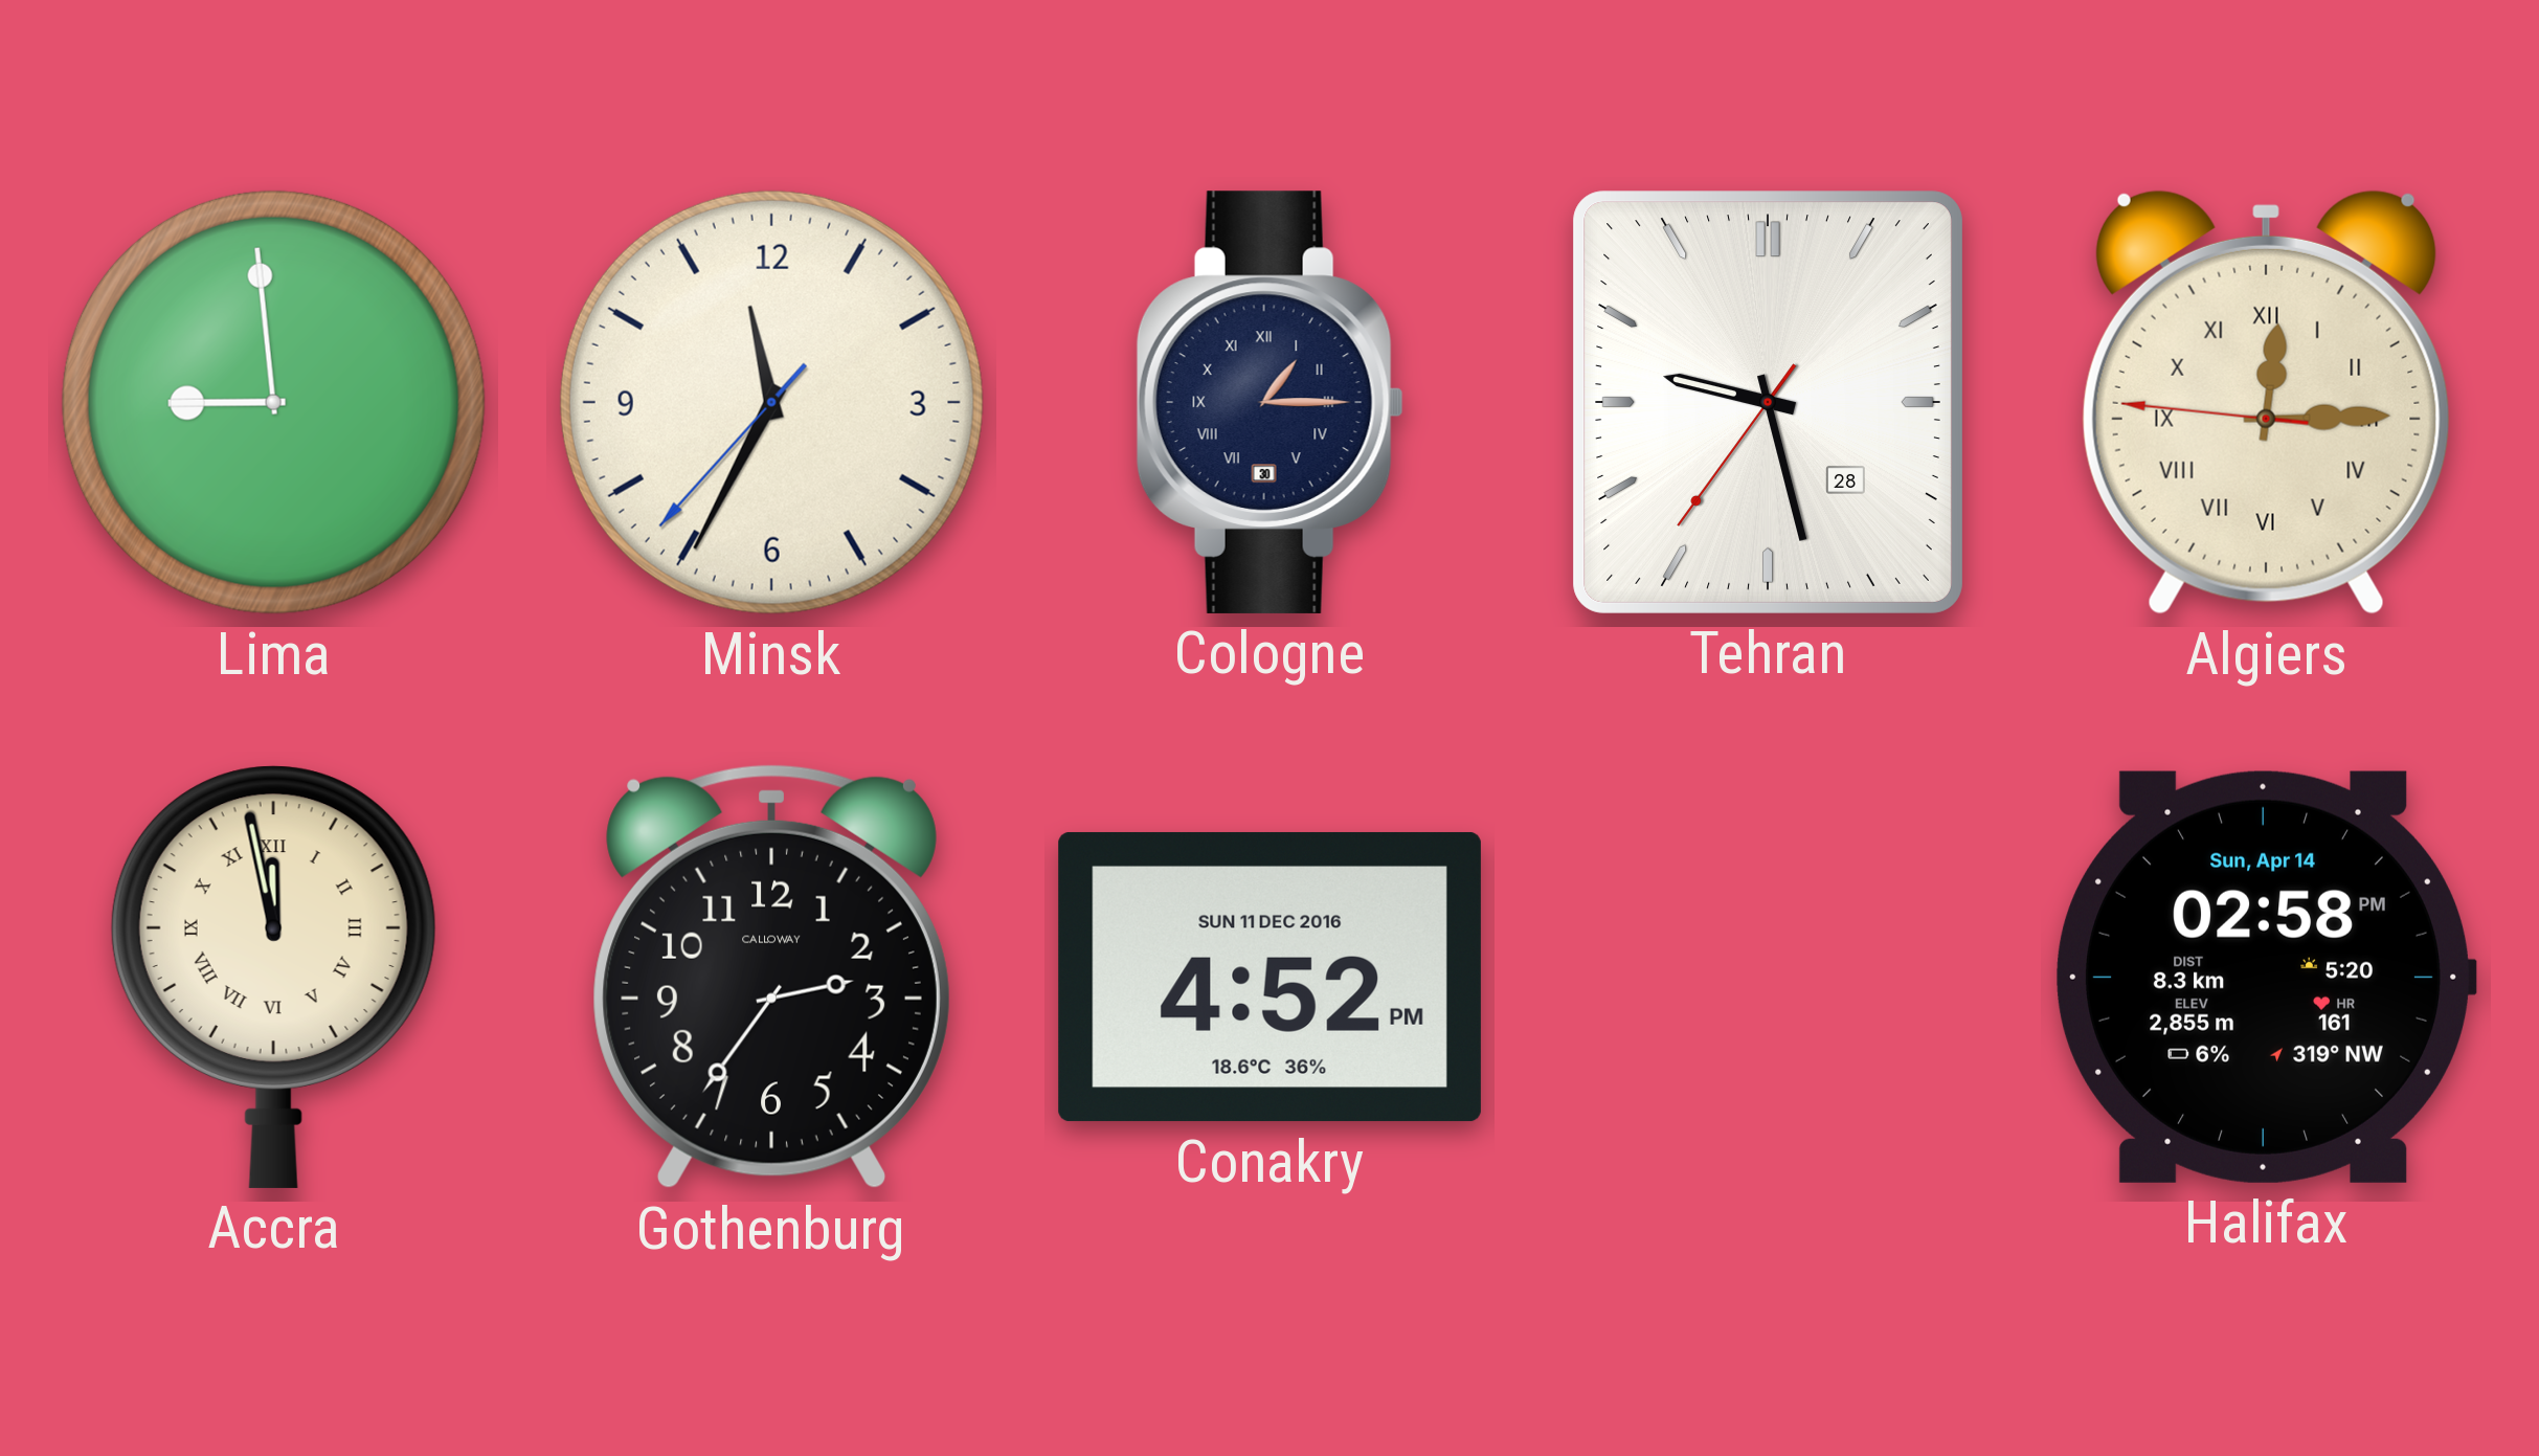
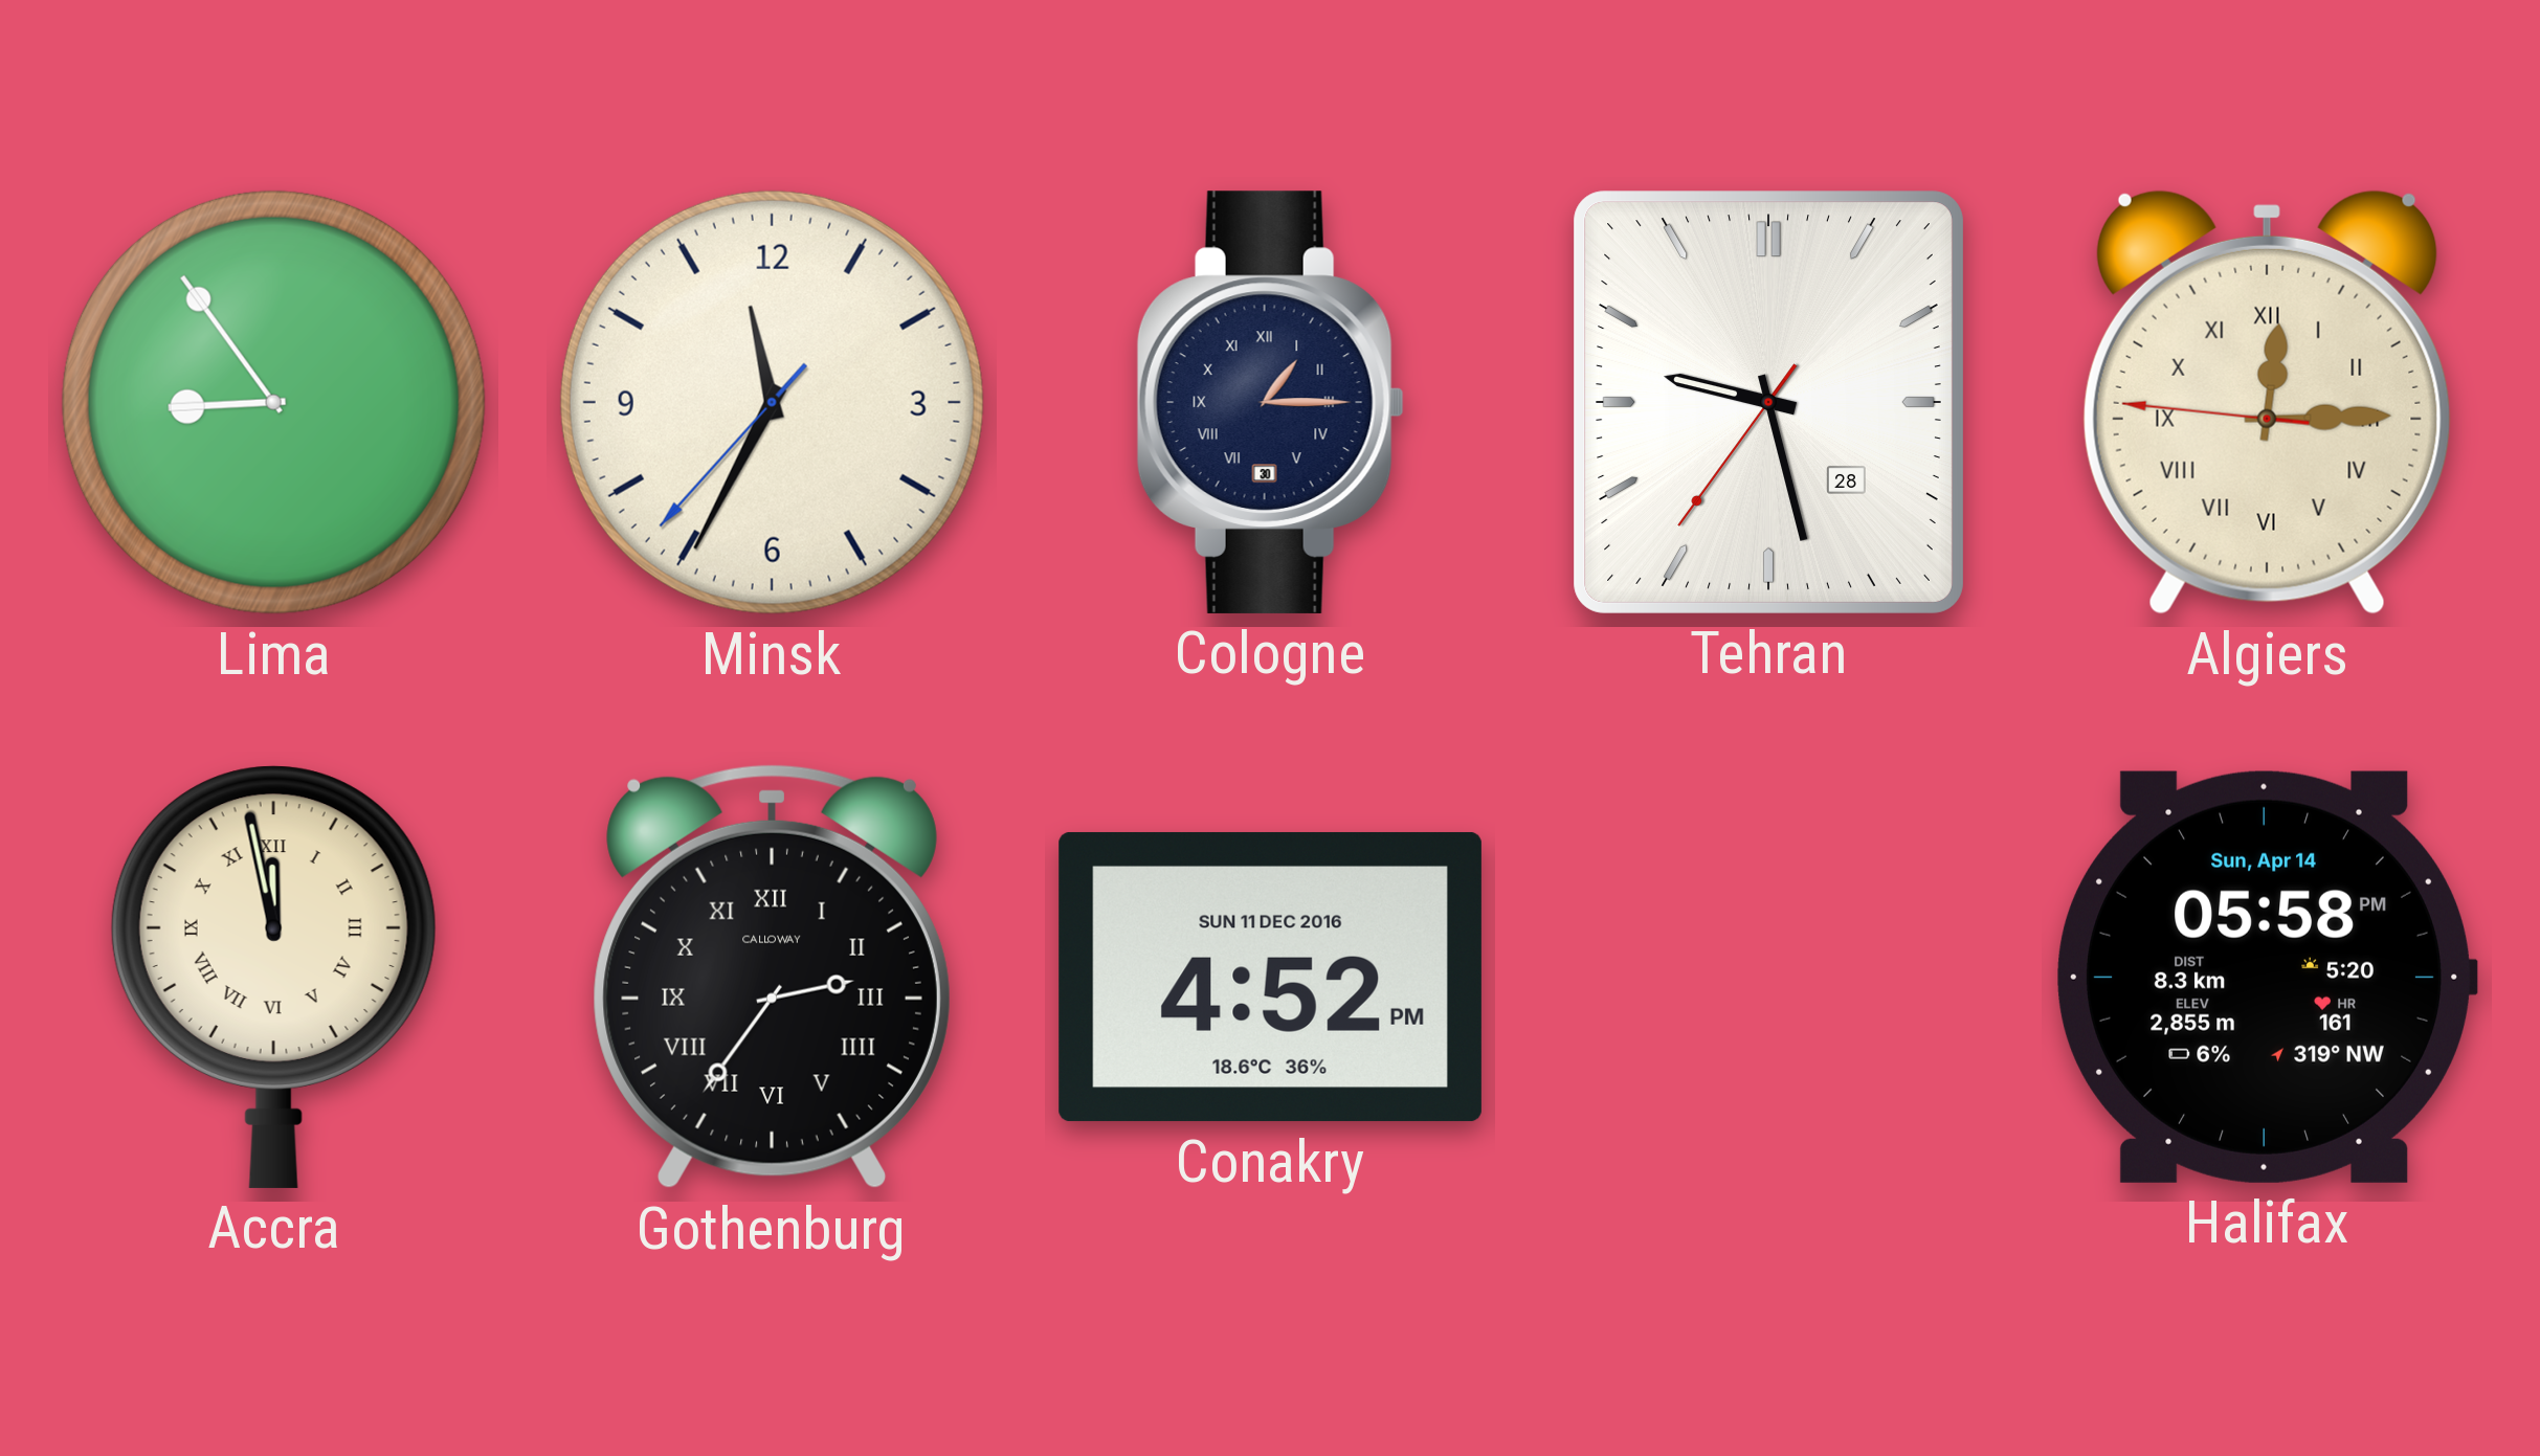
Lima: 8:59 -> 8:54
Gothenburg numerals: Arabic -> Roman
Halifax: 02:58 -> 05:58
